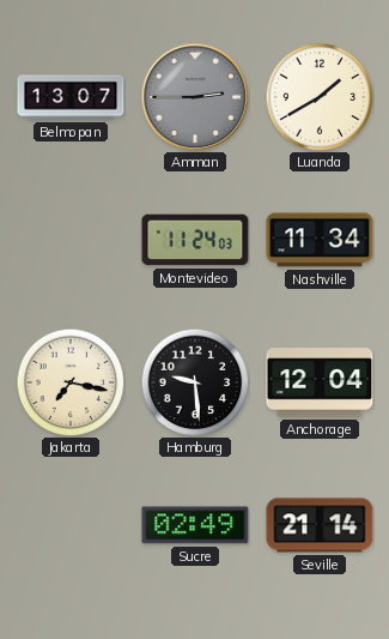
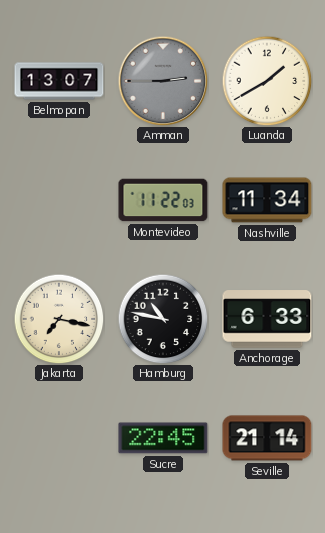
Montevideo: 11:24 -> 11:22
Hamburg: 9:29 -> 10:47
Anchorage: 12:04 -> 6:33
Sucre: 02:49 -> 22:45
